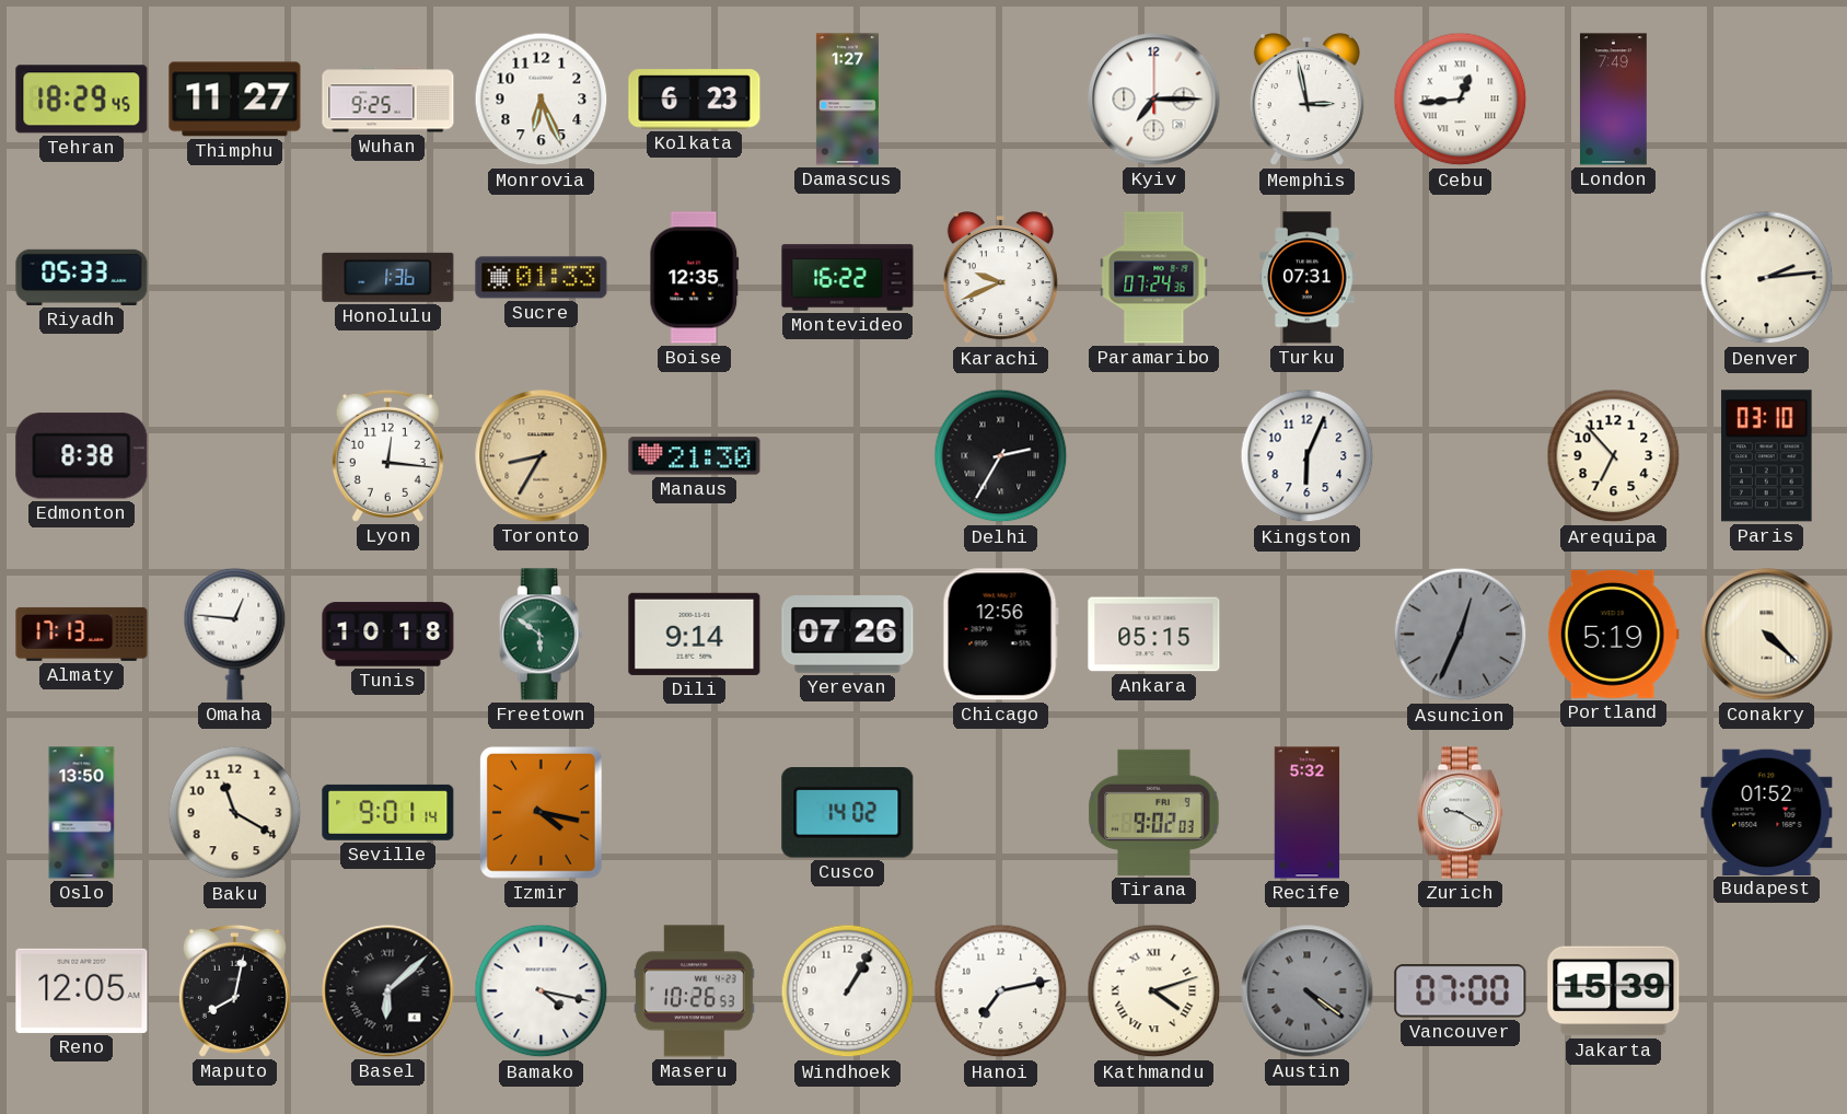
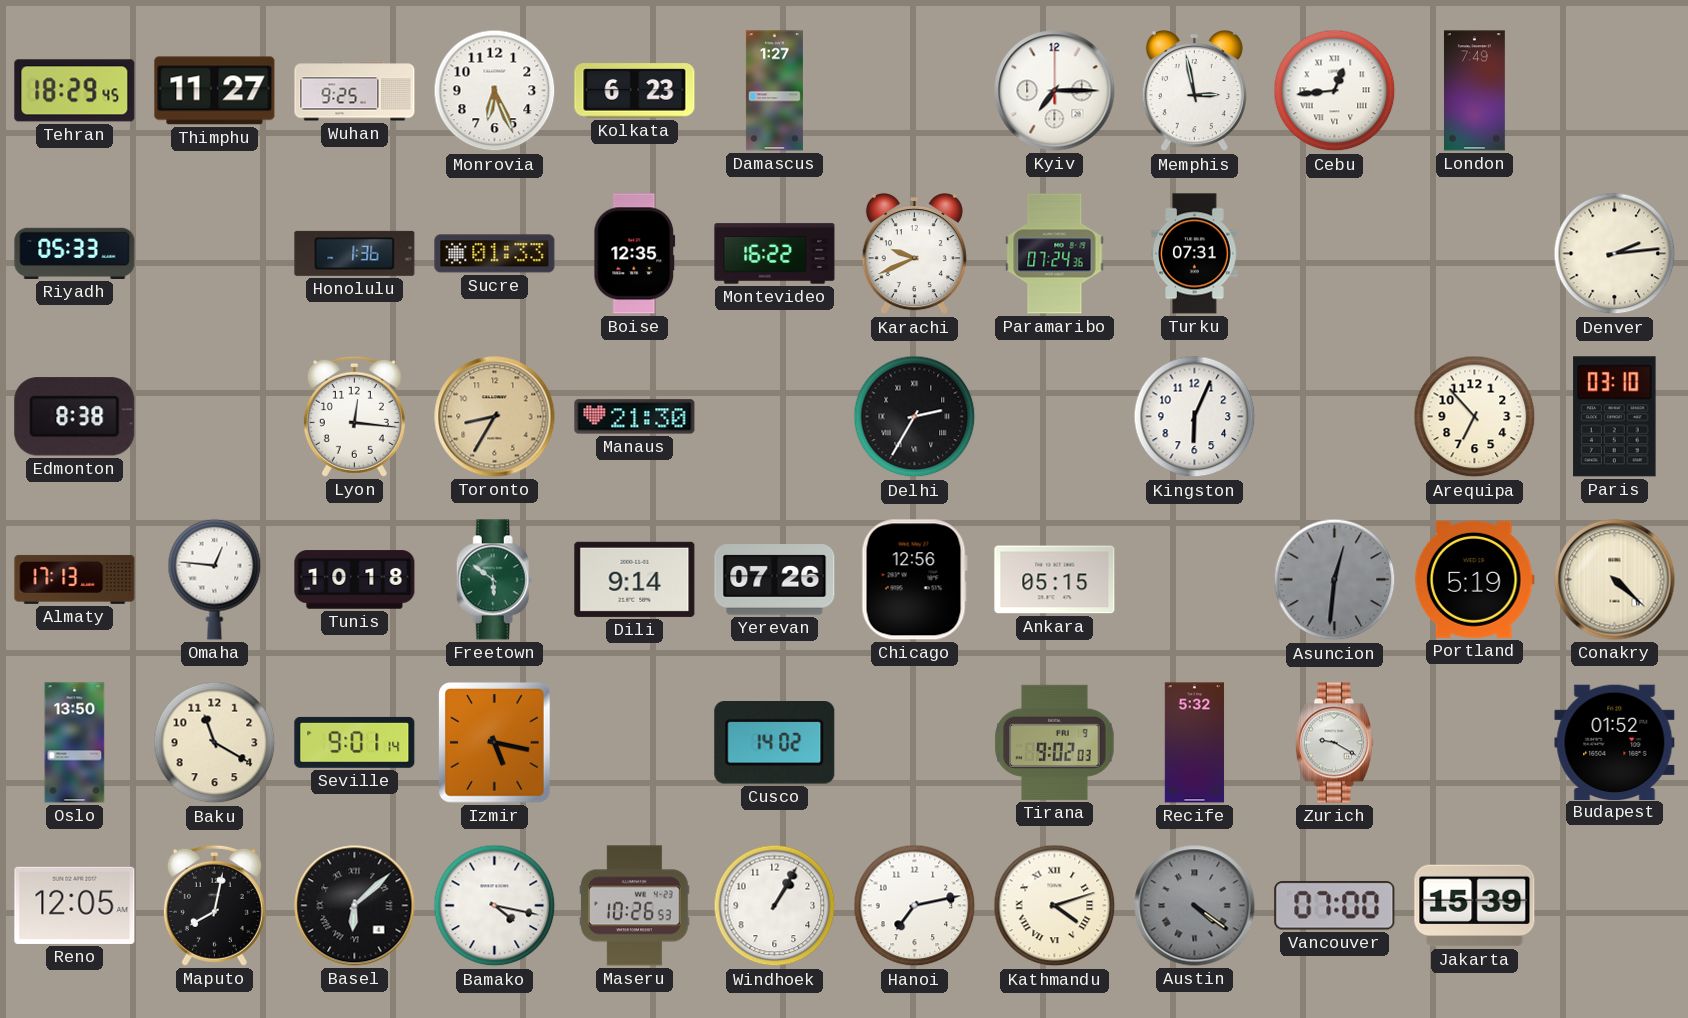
Asuncion: 12:34 -> 12:31
Izmir: 4:17 -> 5:17
